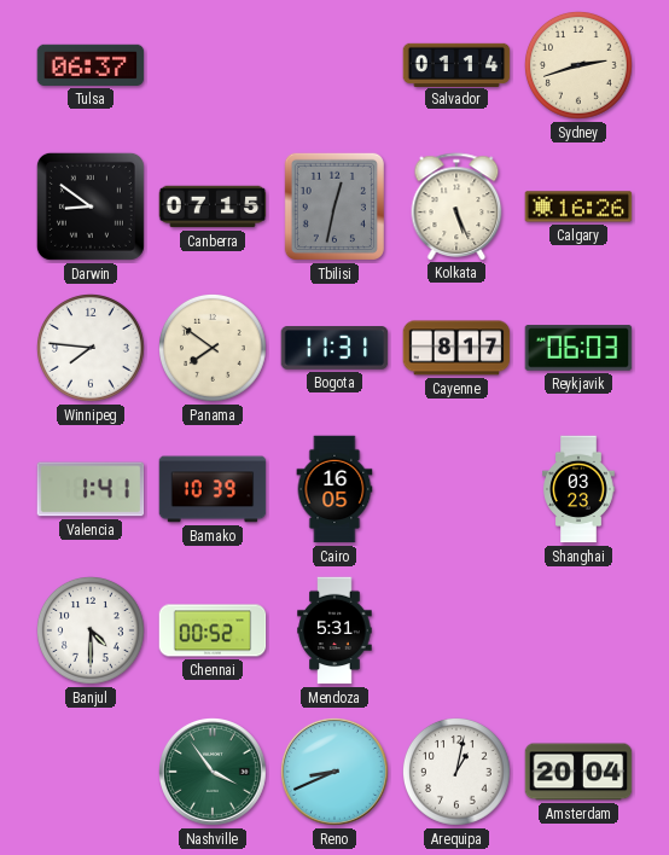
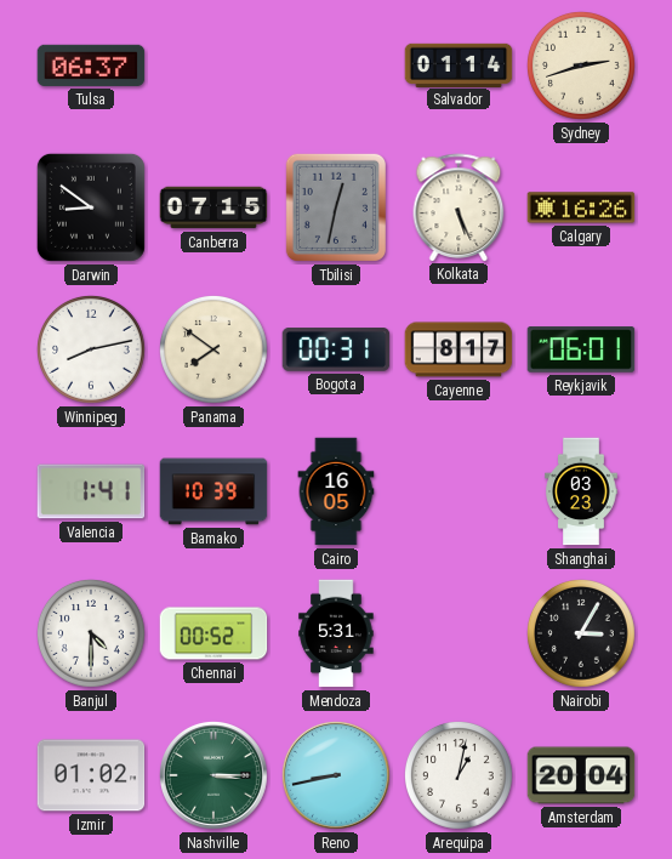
Winnipeg: 7:46 -> 8:13
Bogota: 11:31 -> 00:31
Reykjavik: 06:03 -> 06:01
Nairobi: none -> 3:05
Izmir: none -> 01:02
Nashville: 3:54 -> 3:15
Reno: 8:41 -> 8:43
